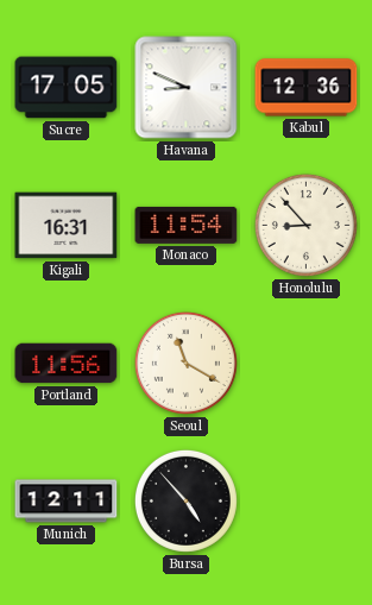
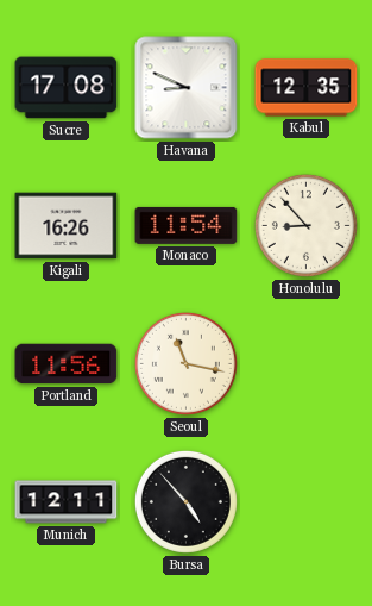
Sucre: 17:05 -> 17:08
Kabul: 12:36 -> 12:35
Kigali: 16:31 -> 16:26
Seoul: 11:20 -> 11:17
